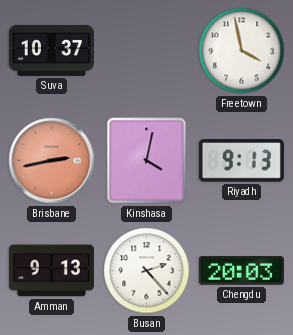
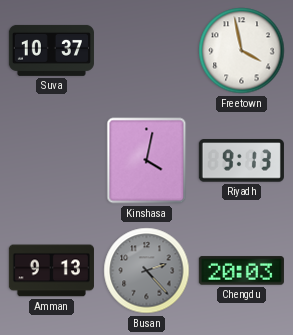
Brisbane: 2:43 -> none
Busan dial: white -> grey
